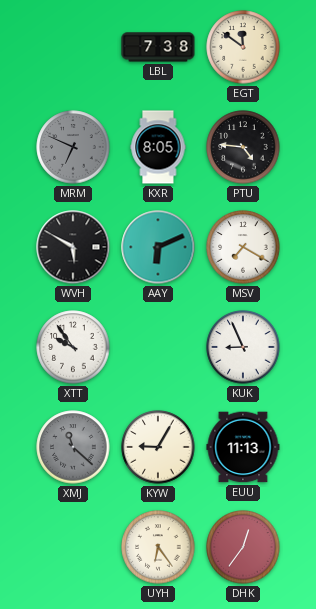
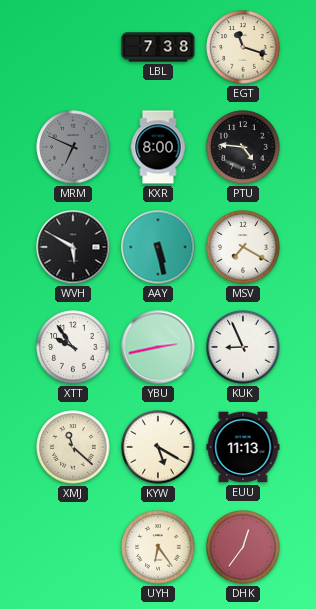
EGT: 11:51 -> 11:18
KXR: 8:05 -> 8:00
AAY: 6:11 -> 5:28
YBU: none -> 2:43
XMJ dial: grey -> cream
KYW: 9:05 -> 5:20
